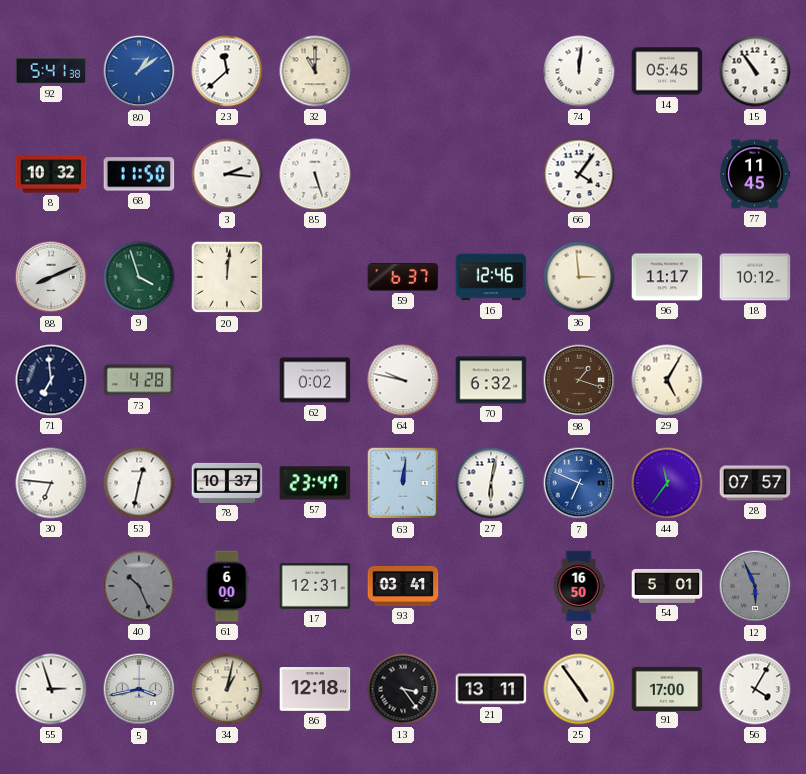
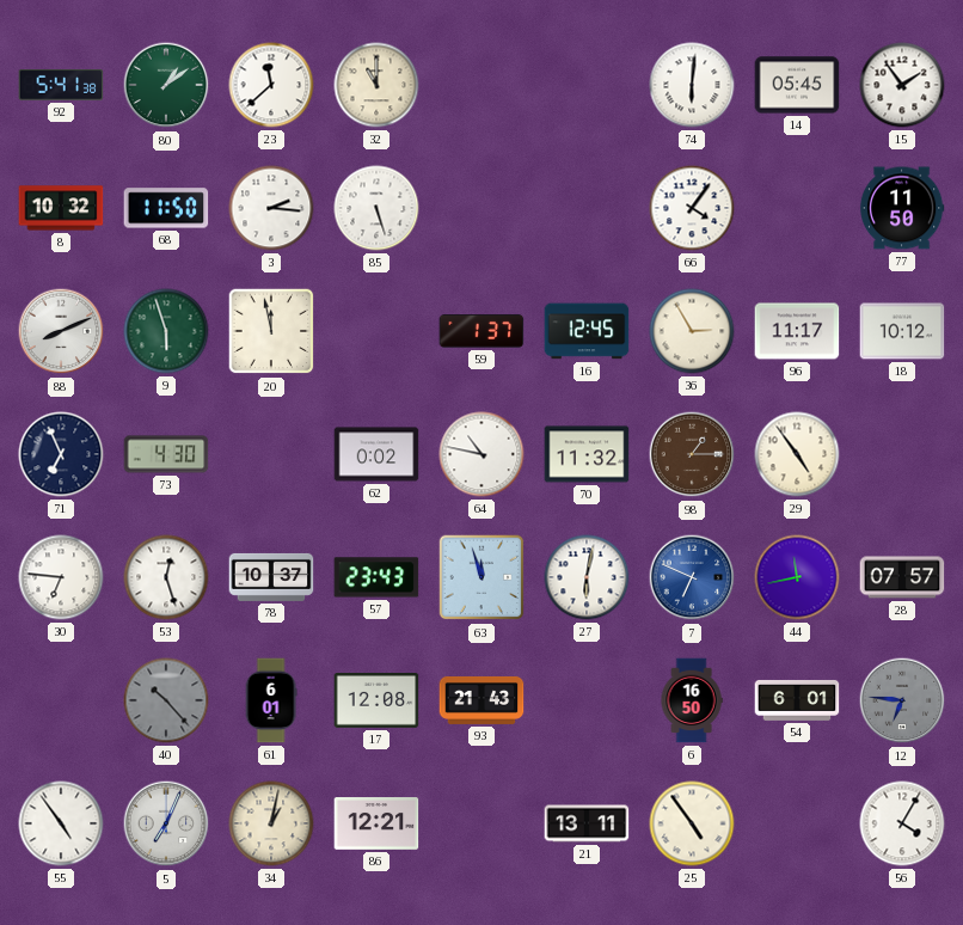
80 dial: blue -> green
74: 12:01 -> 6:01
15: 10:54 -> 1:54
77: 11:45 -> 11:50
9: 3:57 -> 5:57
20: 12:01 -> 11:58
59: 6:37 -> 1:37
16: 12:46 -> 12:45
36: 2:59 -> 2:55
71: 6:59 -> 6:56
73: 4:28 -> 4:30
64: 9:47 -> 10:47
70: 6:32 -> 11:32
98: 1:18 -> 1:15
29: 5:05 -> 4:54
53: 12:32 -> 12:27
57: 23:47 -> 23:43
63: 12:01 -> 11:57
44: 11:36 -> 11:43
40: 10:26 -> 10:23
61: 6:00 -> 6:01
17: 12:31 -> 12:08
93: 03:41 -> 21:43
54: 5:01 -> 6:01
12: 5:56 -> 6:46
55: 2:57 -> 4:54
5: 3:43 -> 7:04
86: 12:18 -> 12:21
13: 3:24 -> none
91: 17:00 -> none
